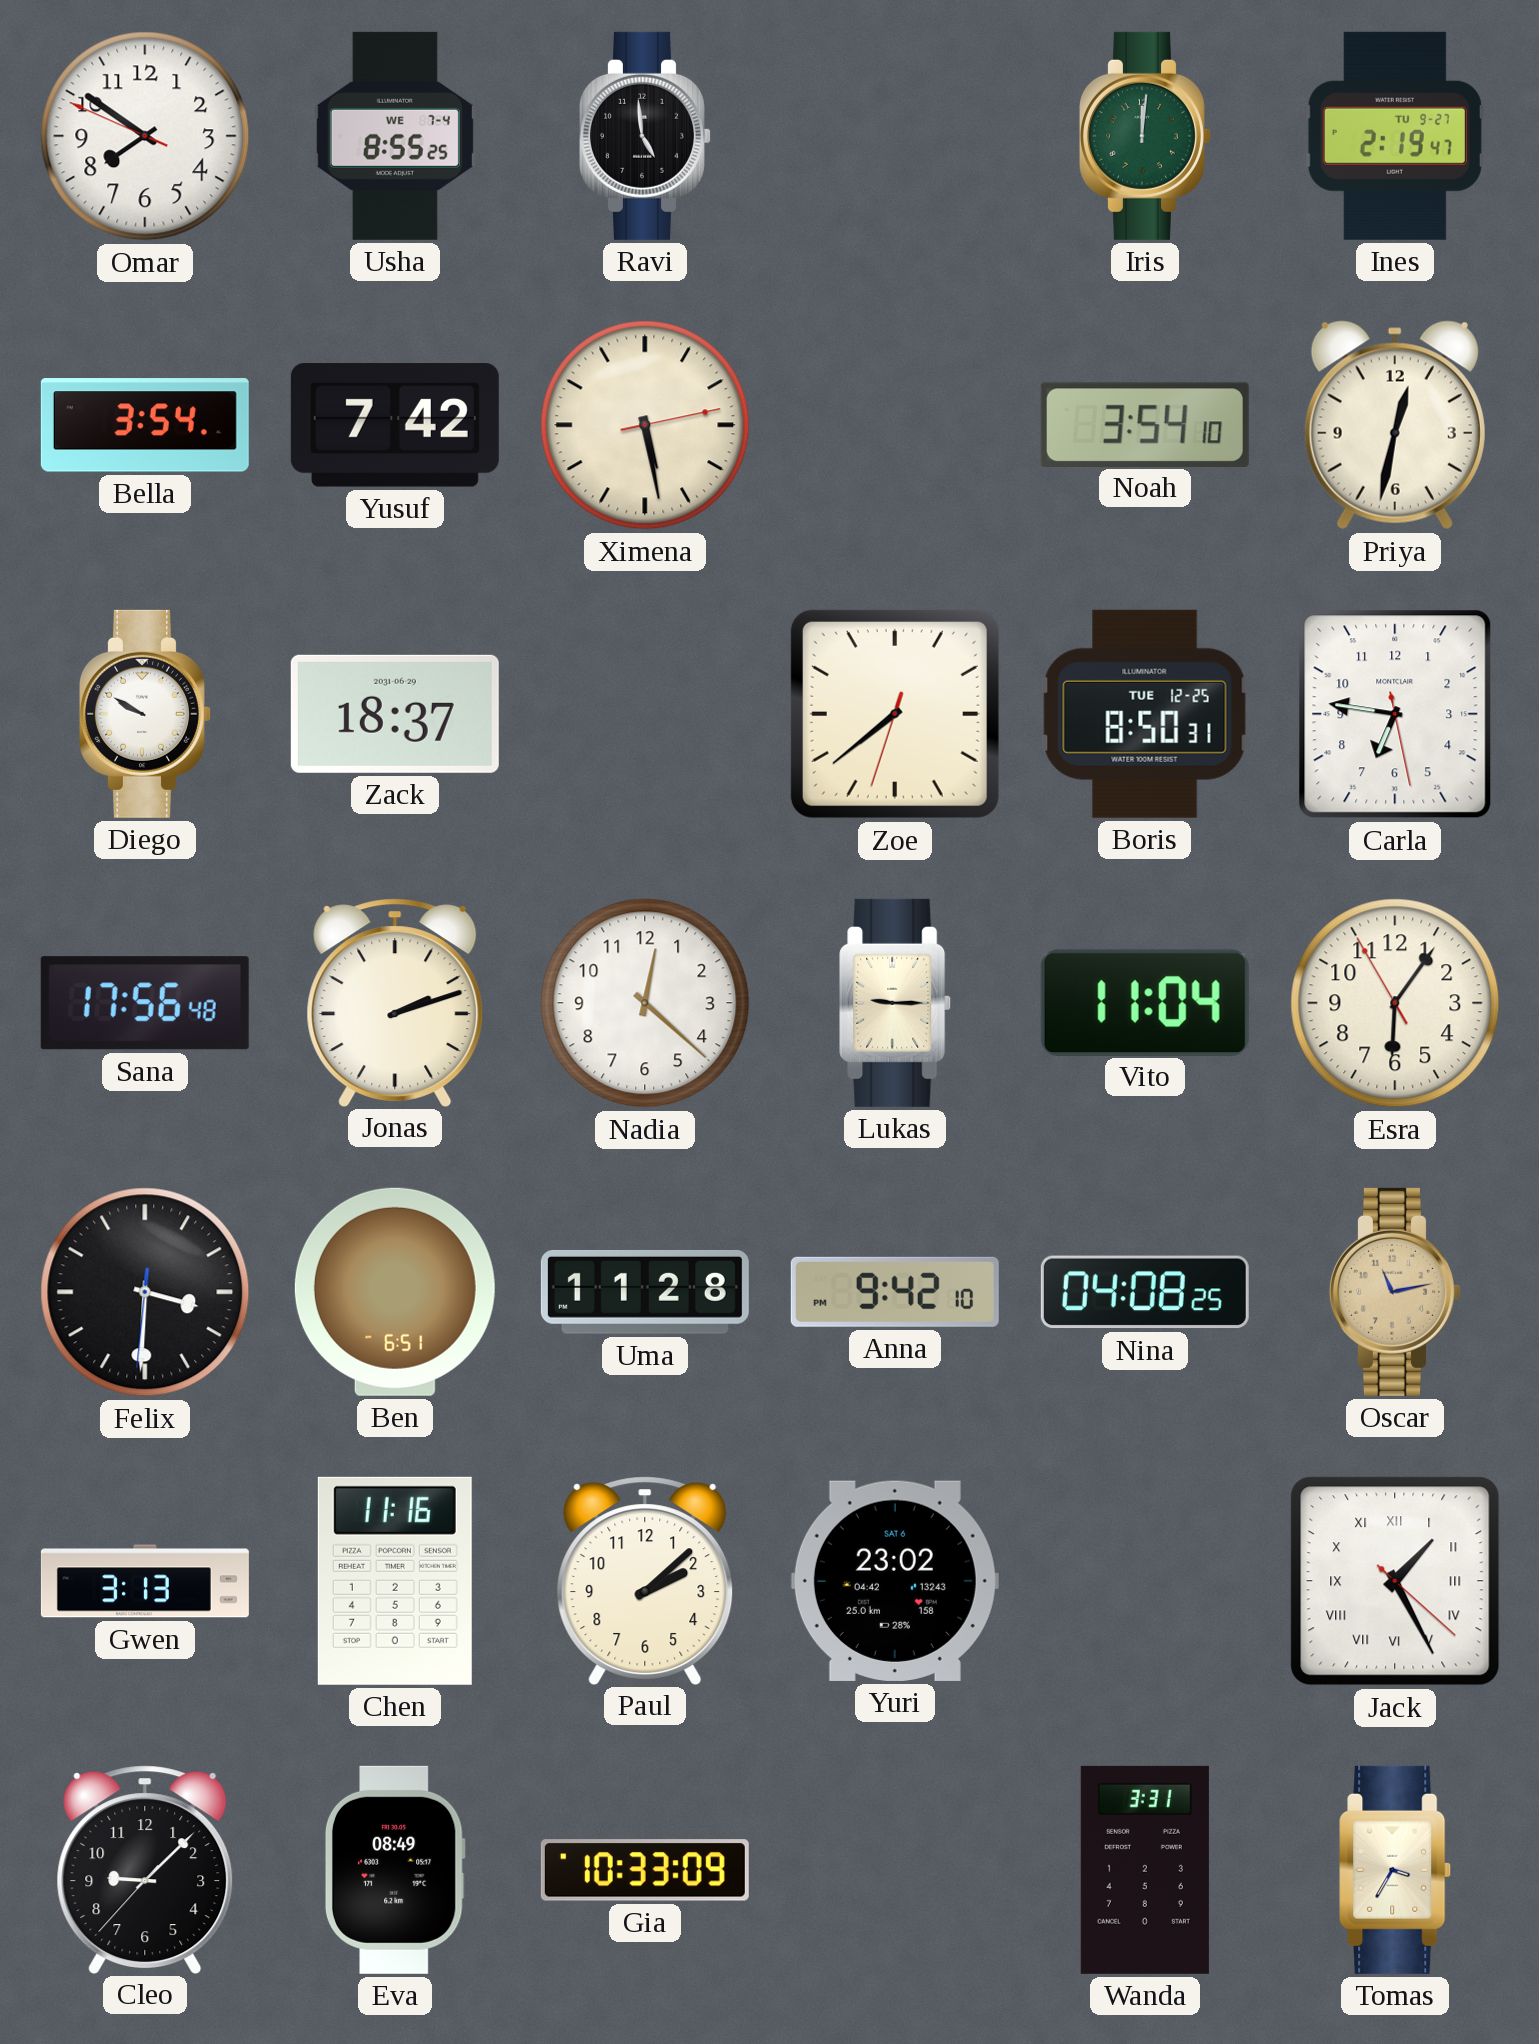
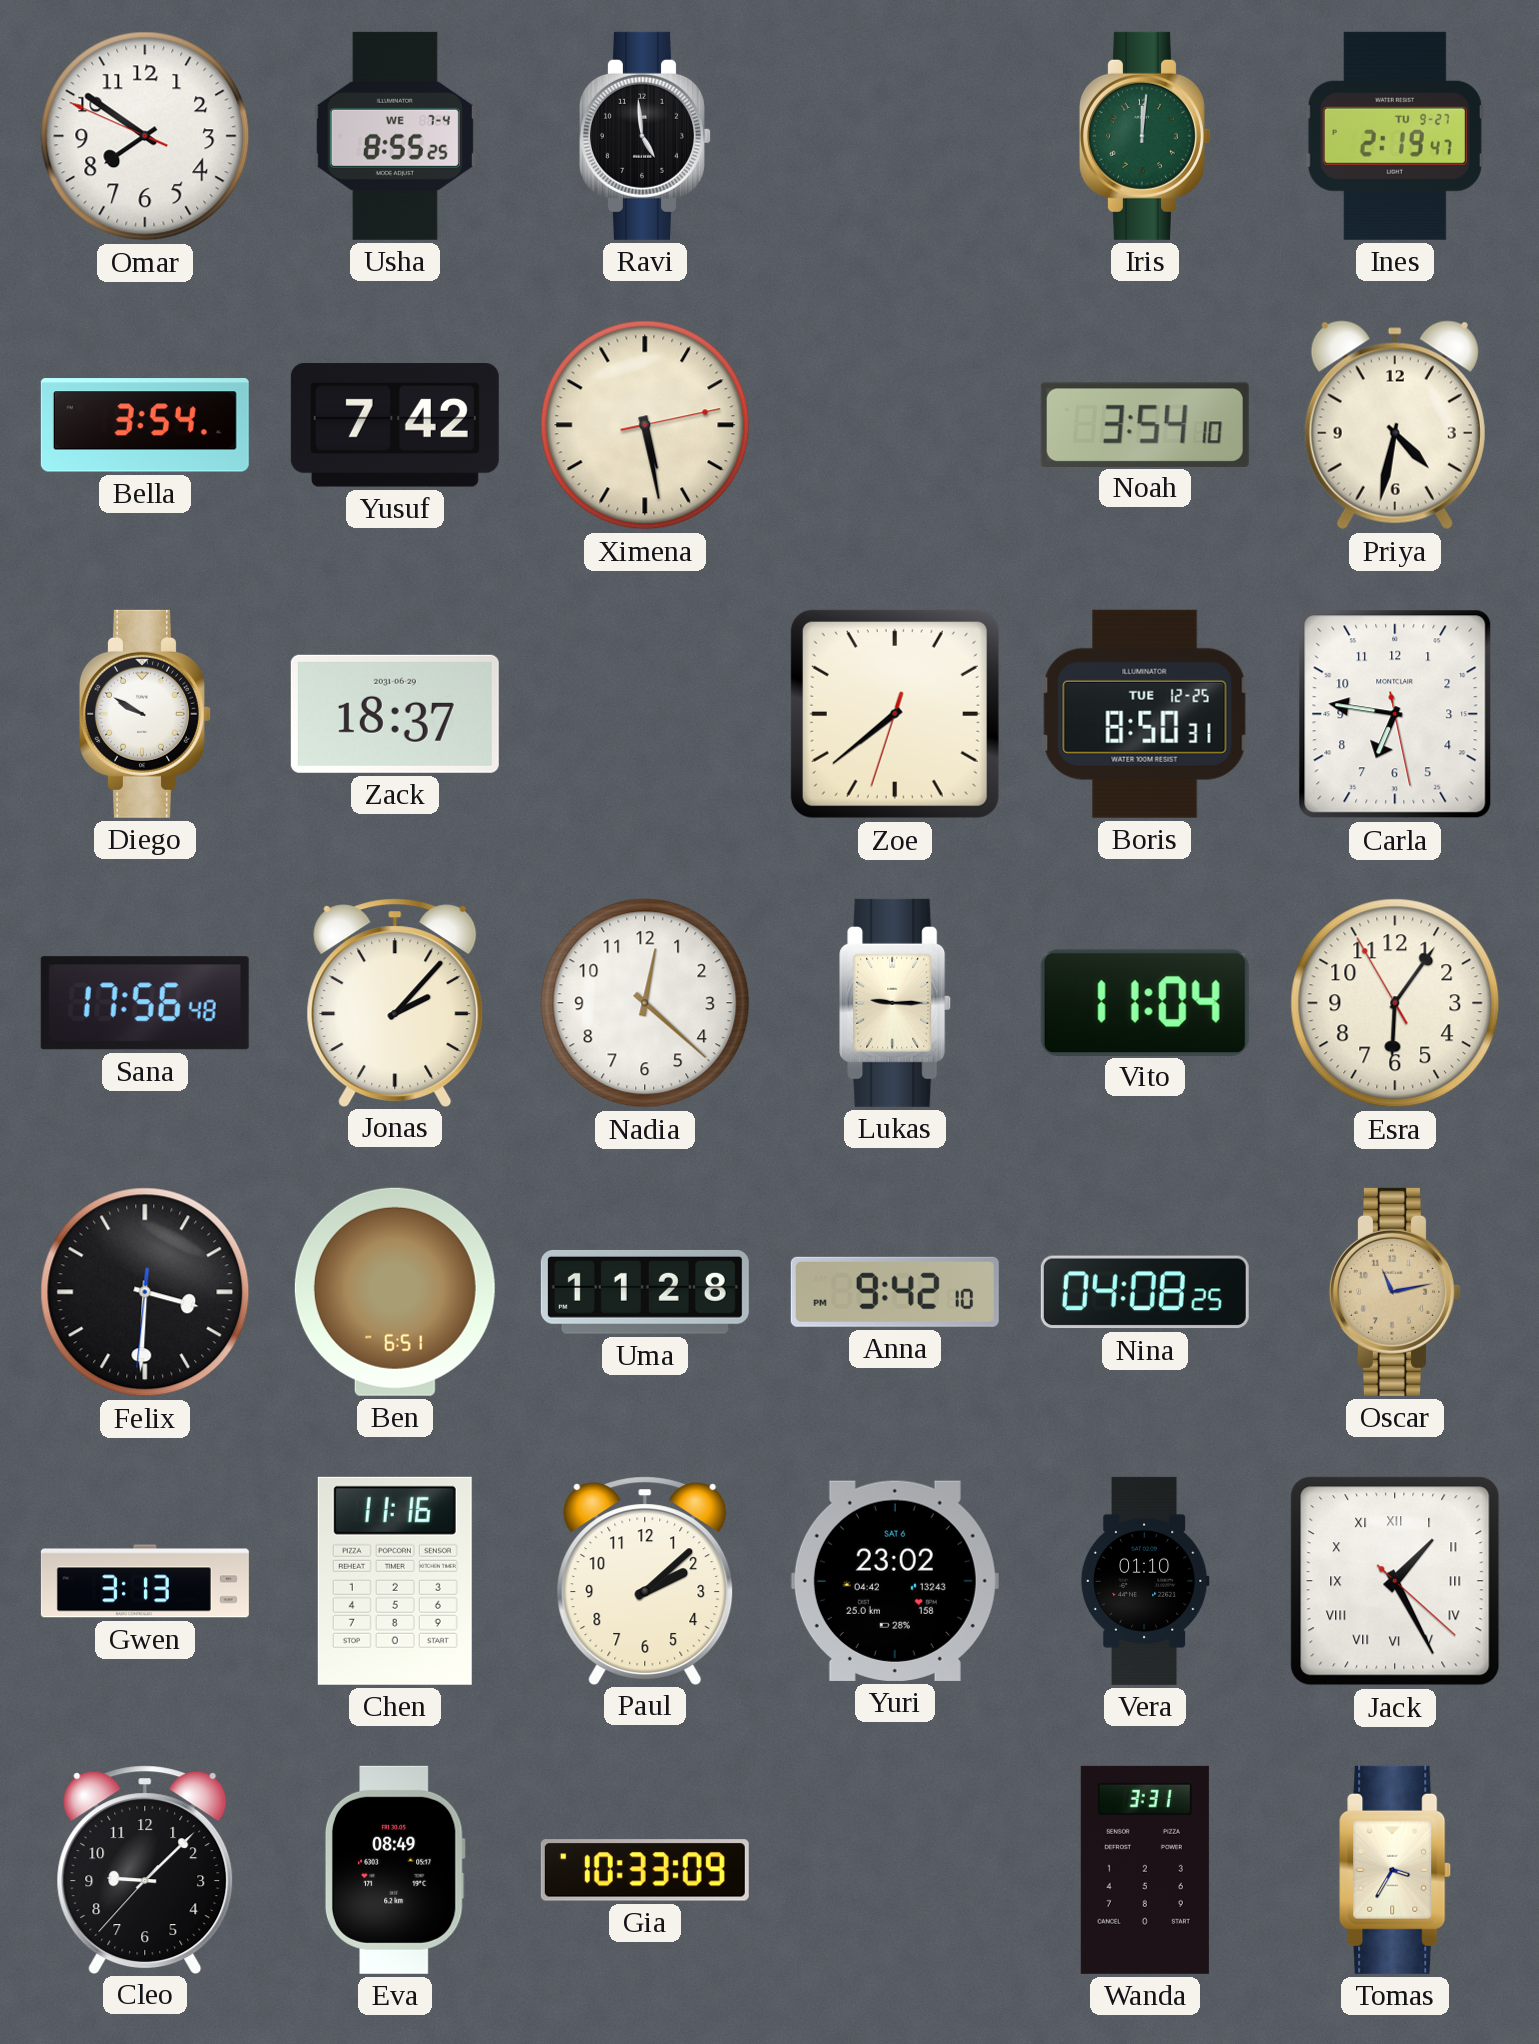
Priya: 12:32 -> 4:32
Jonas: 2:12 -> 2:07
Vera: none -> 01:10
